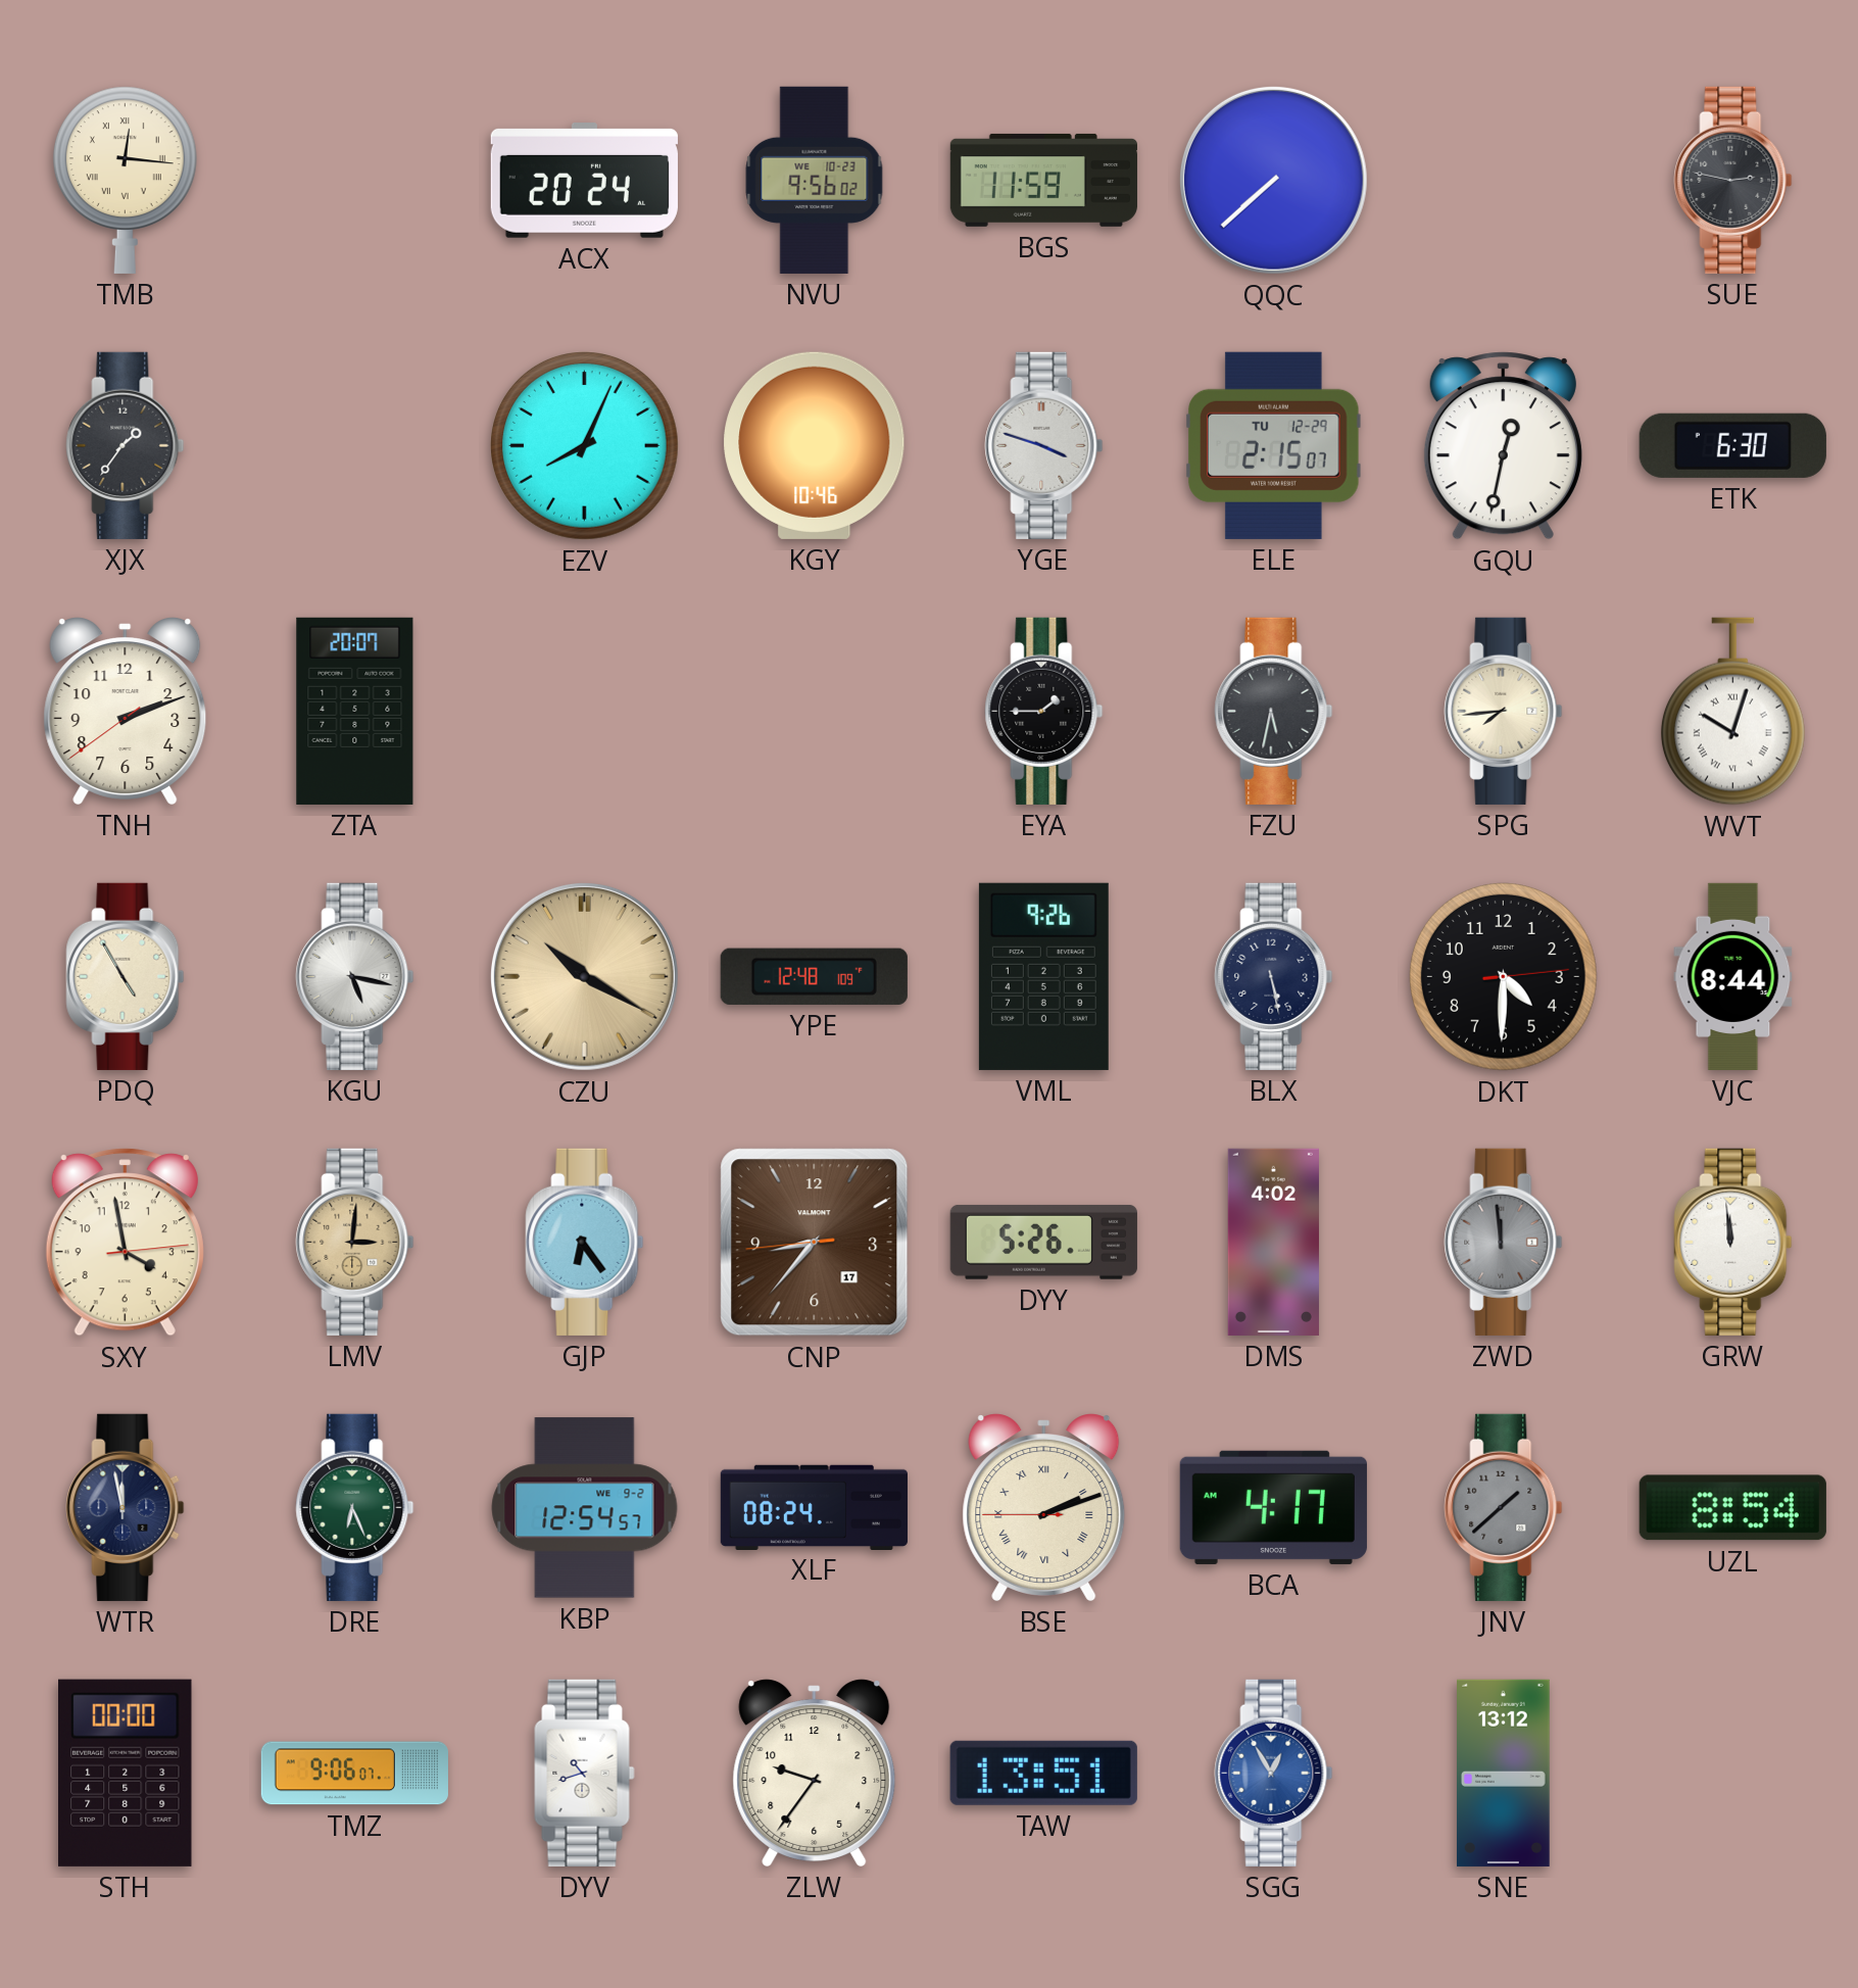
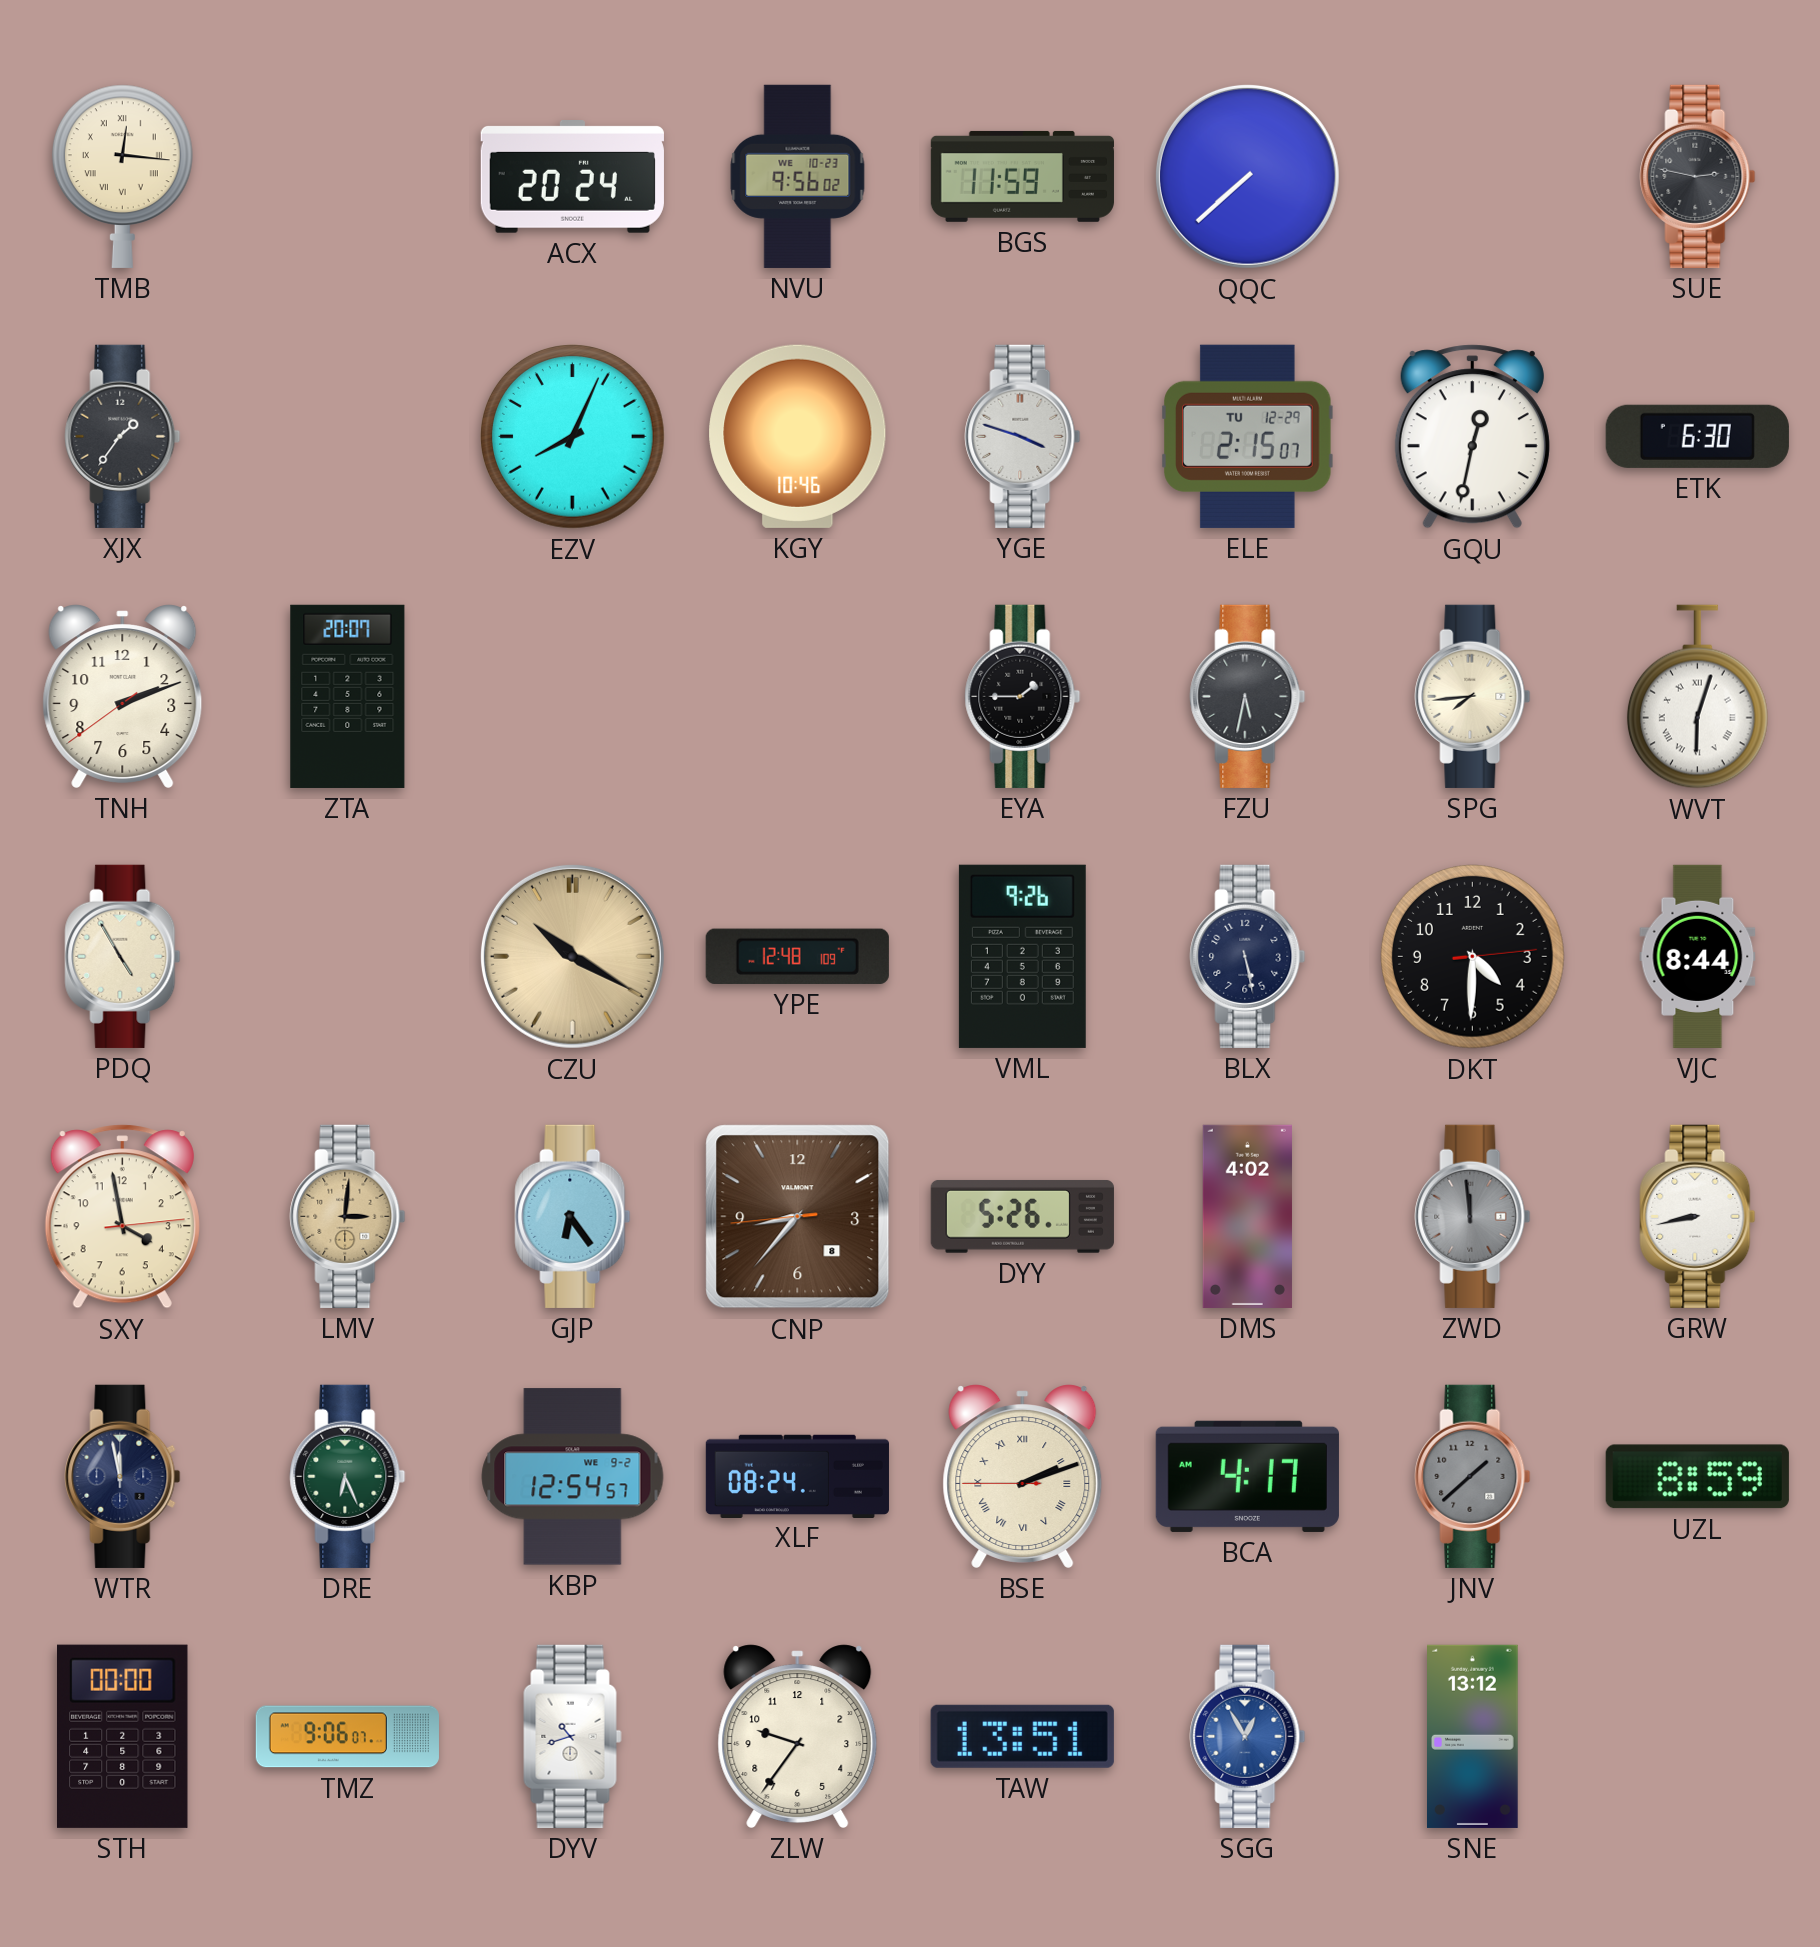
WVT: 10:03 -> 6:03
KGU: 5:17 -> none
CNP date: 17 -> 8
GRW: 11:59 -> 8:43
UZL: 8:54 -> 8:59
